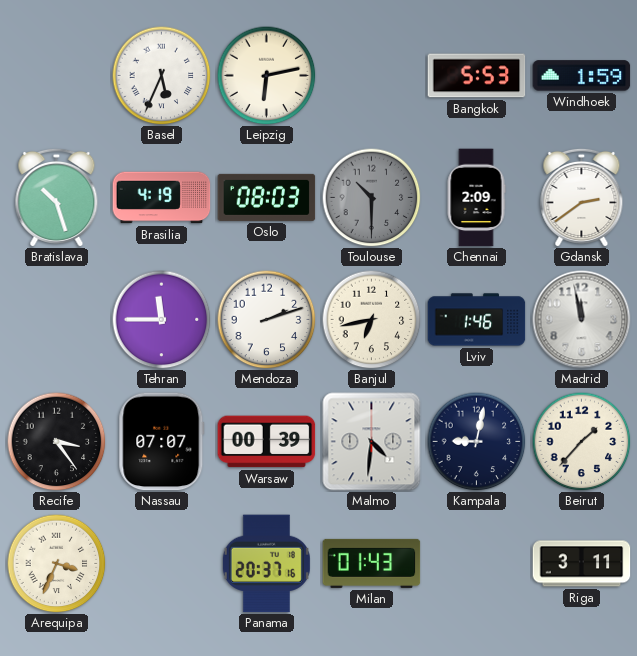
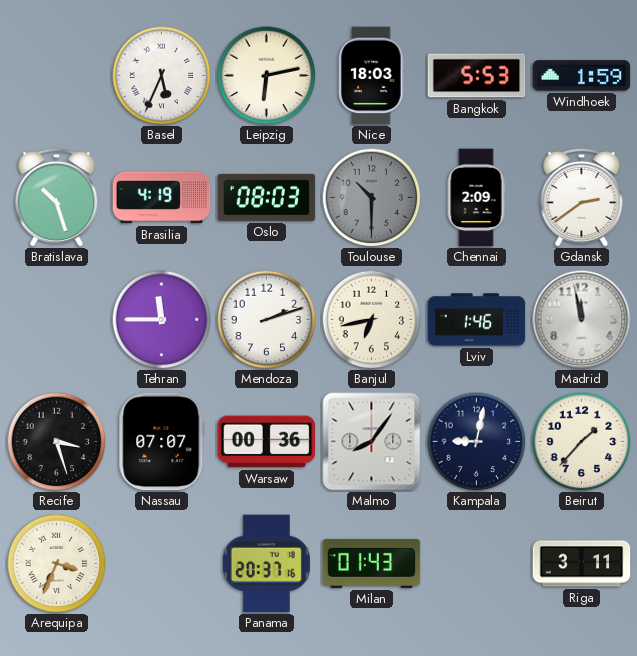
Nice: none -> 18:03
Recife: 3:24 -> 3:27
Warsaw: 00:39 -> 00:36
Malmo: 4:31 -> 8:06
